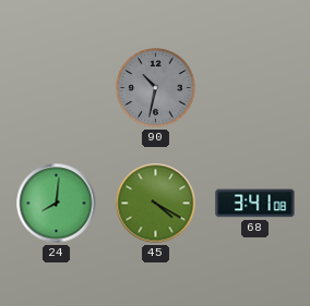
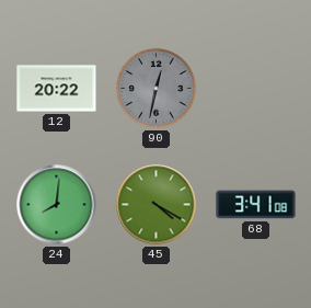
12: none -> 20:22
90: 10:32 -> 12:32
